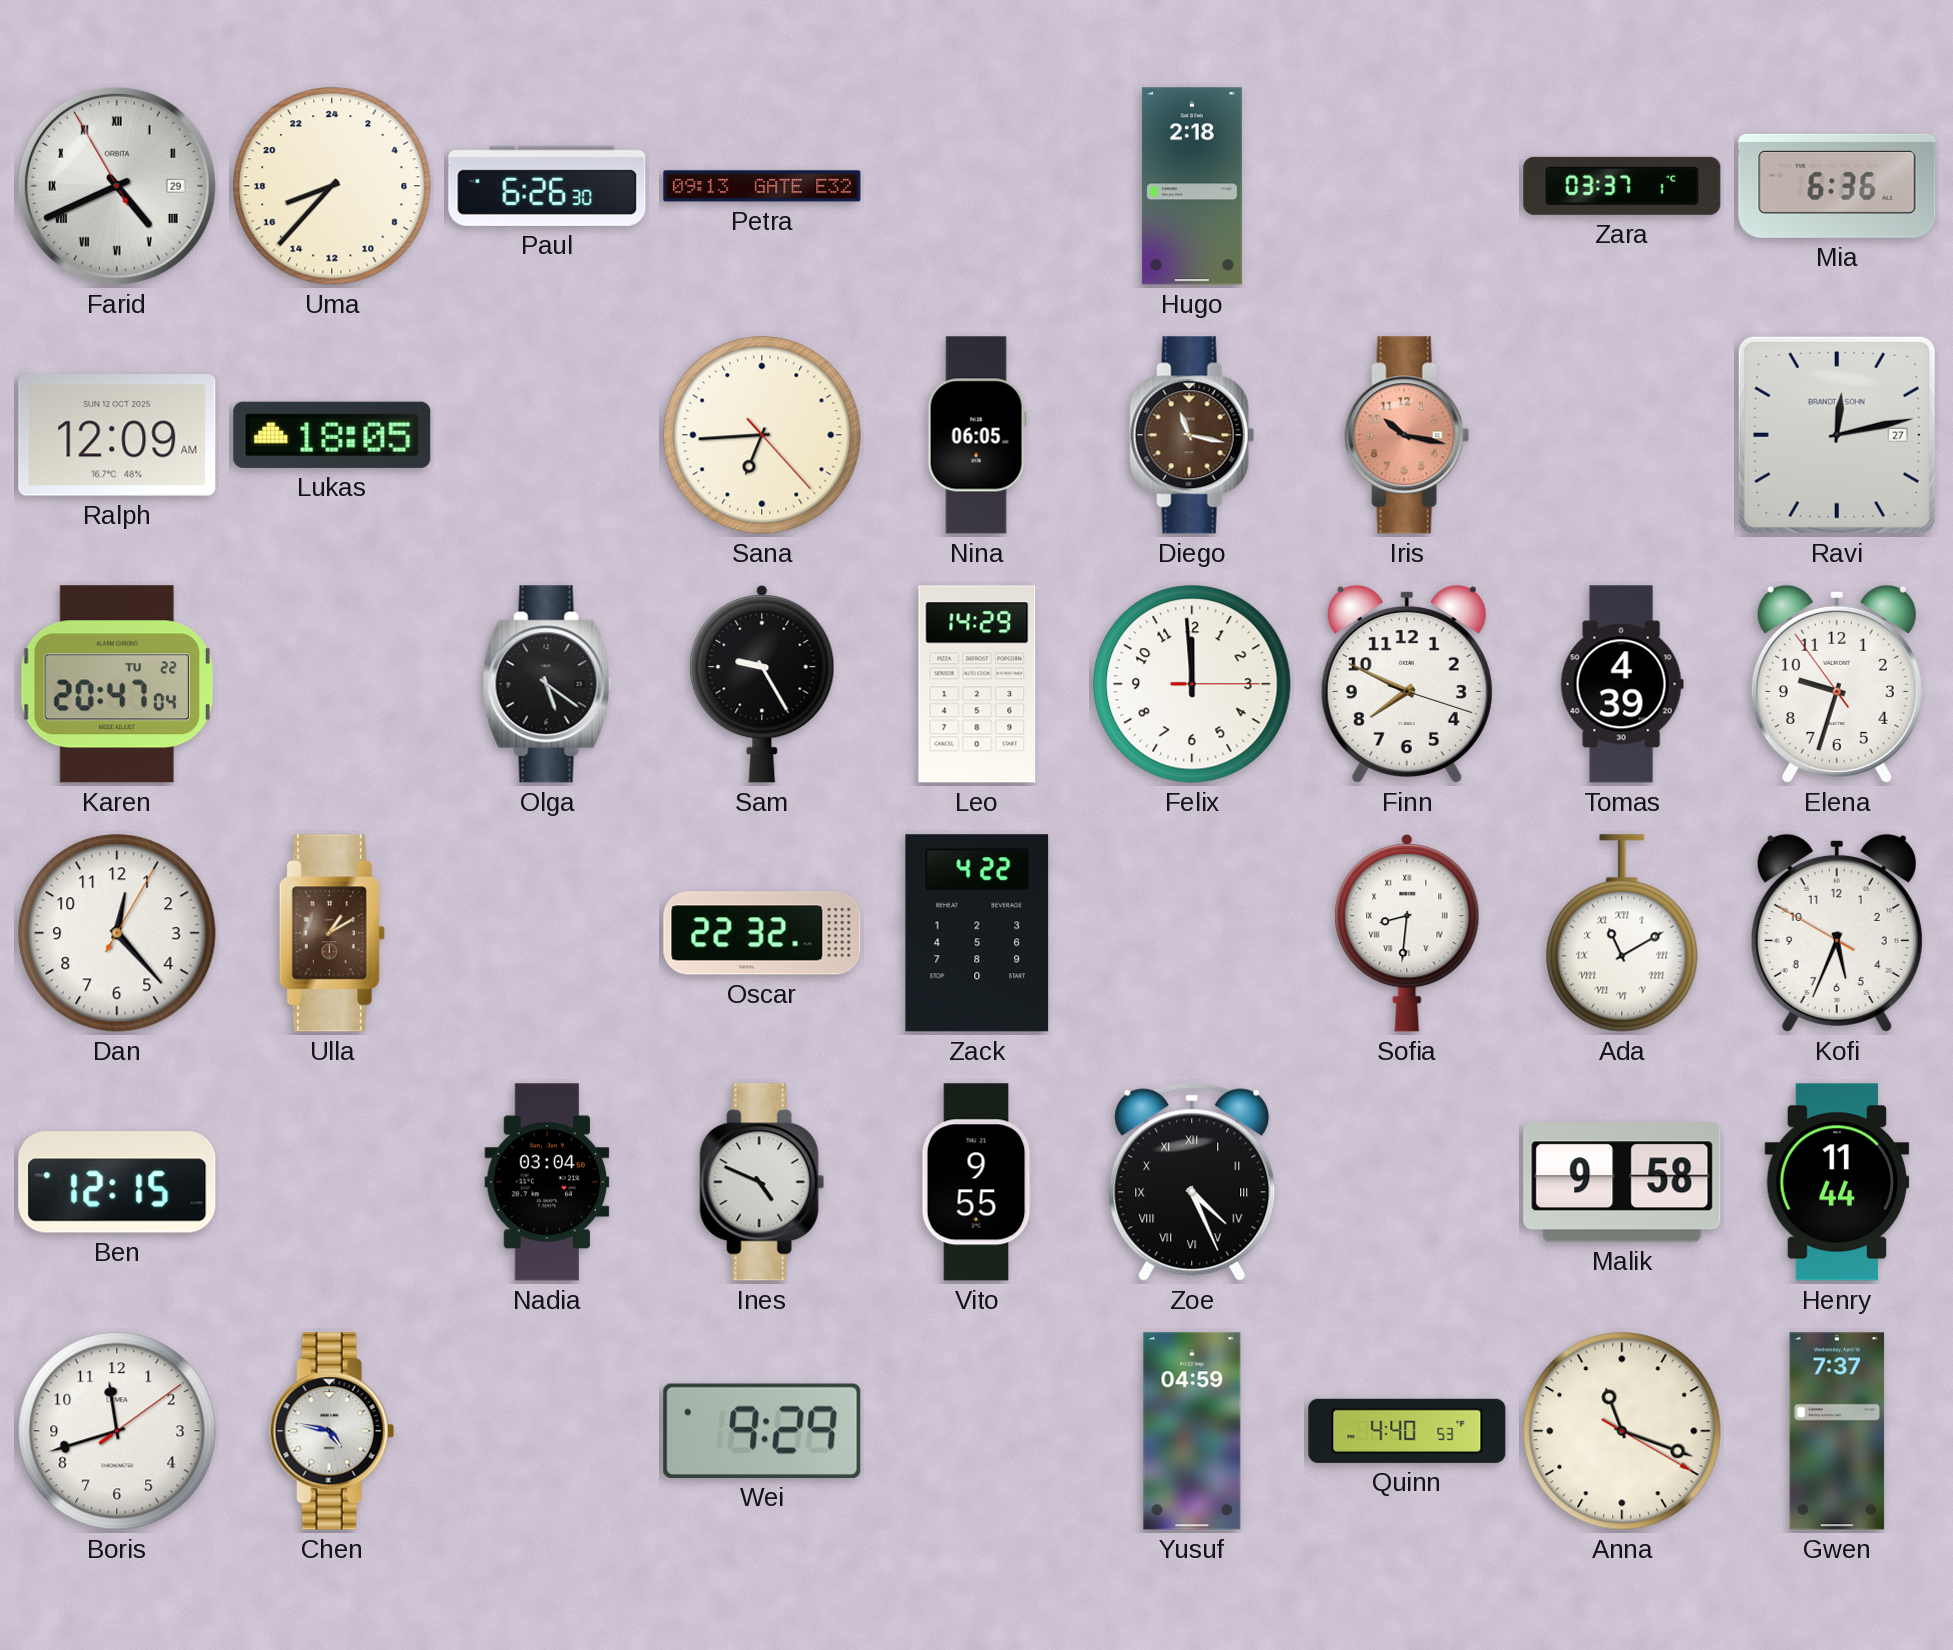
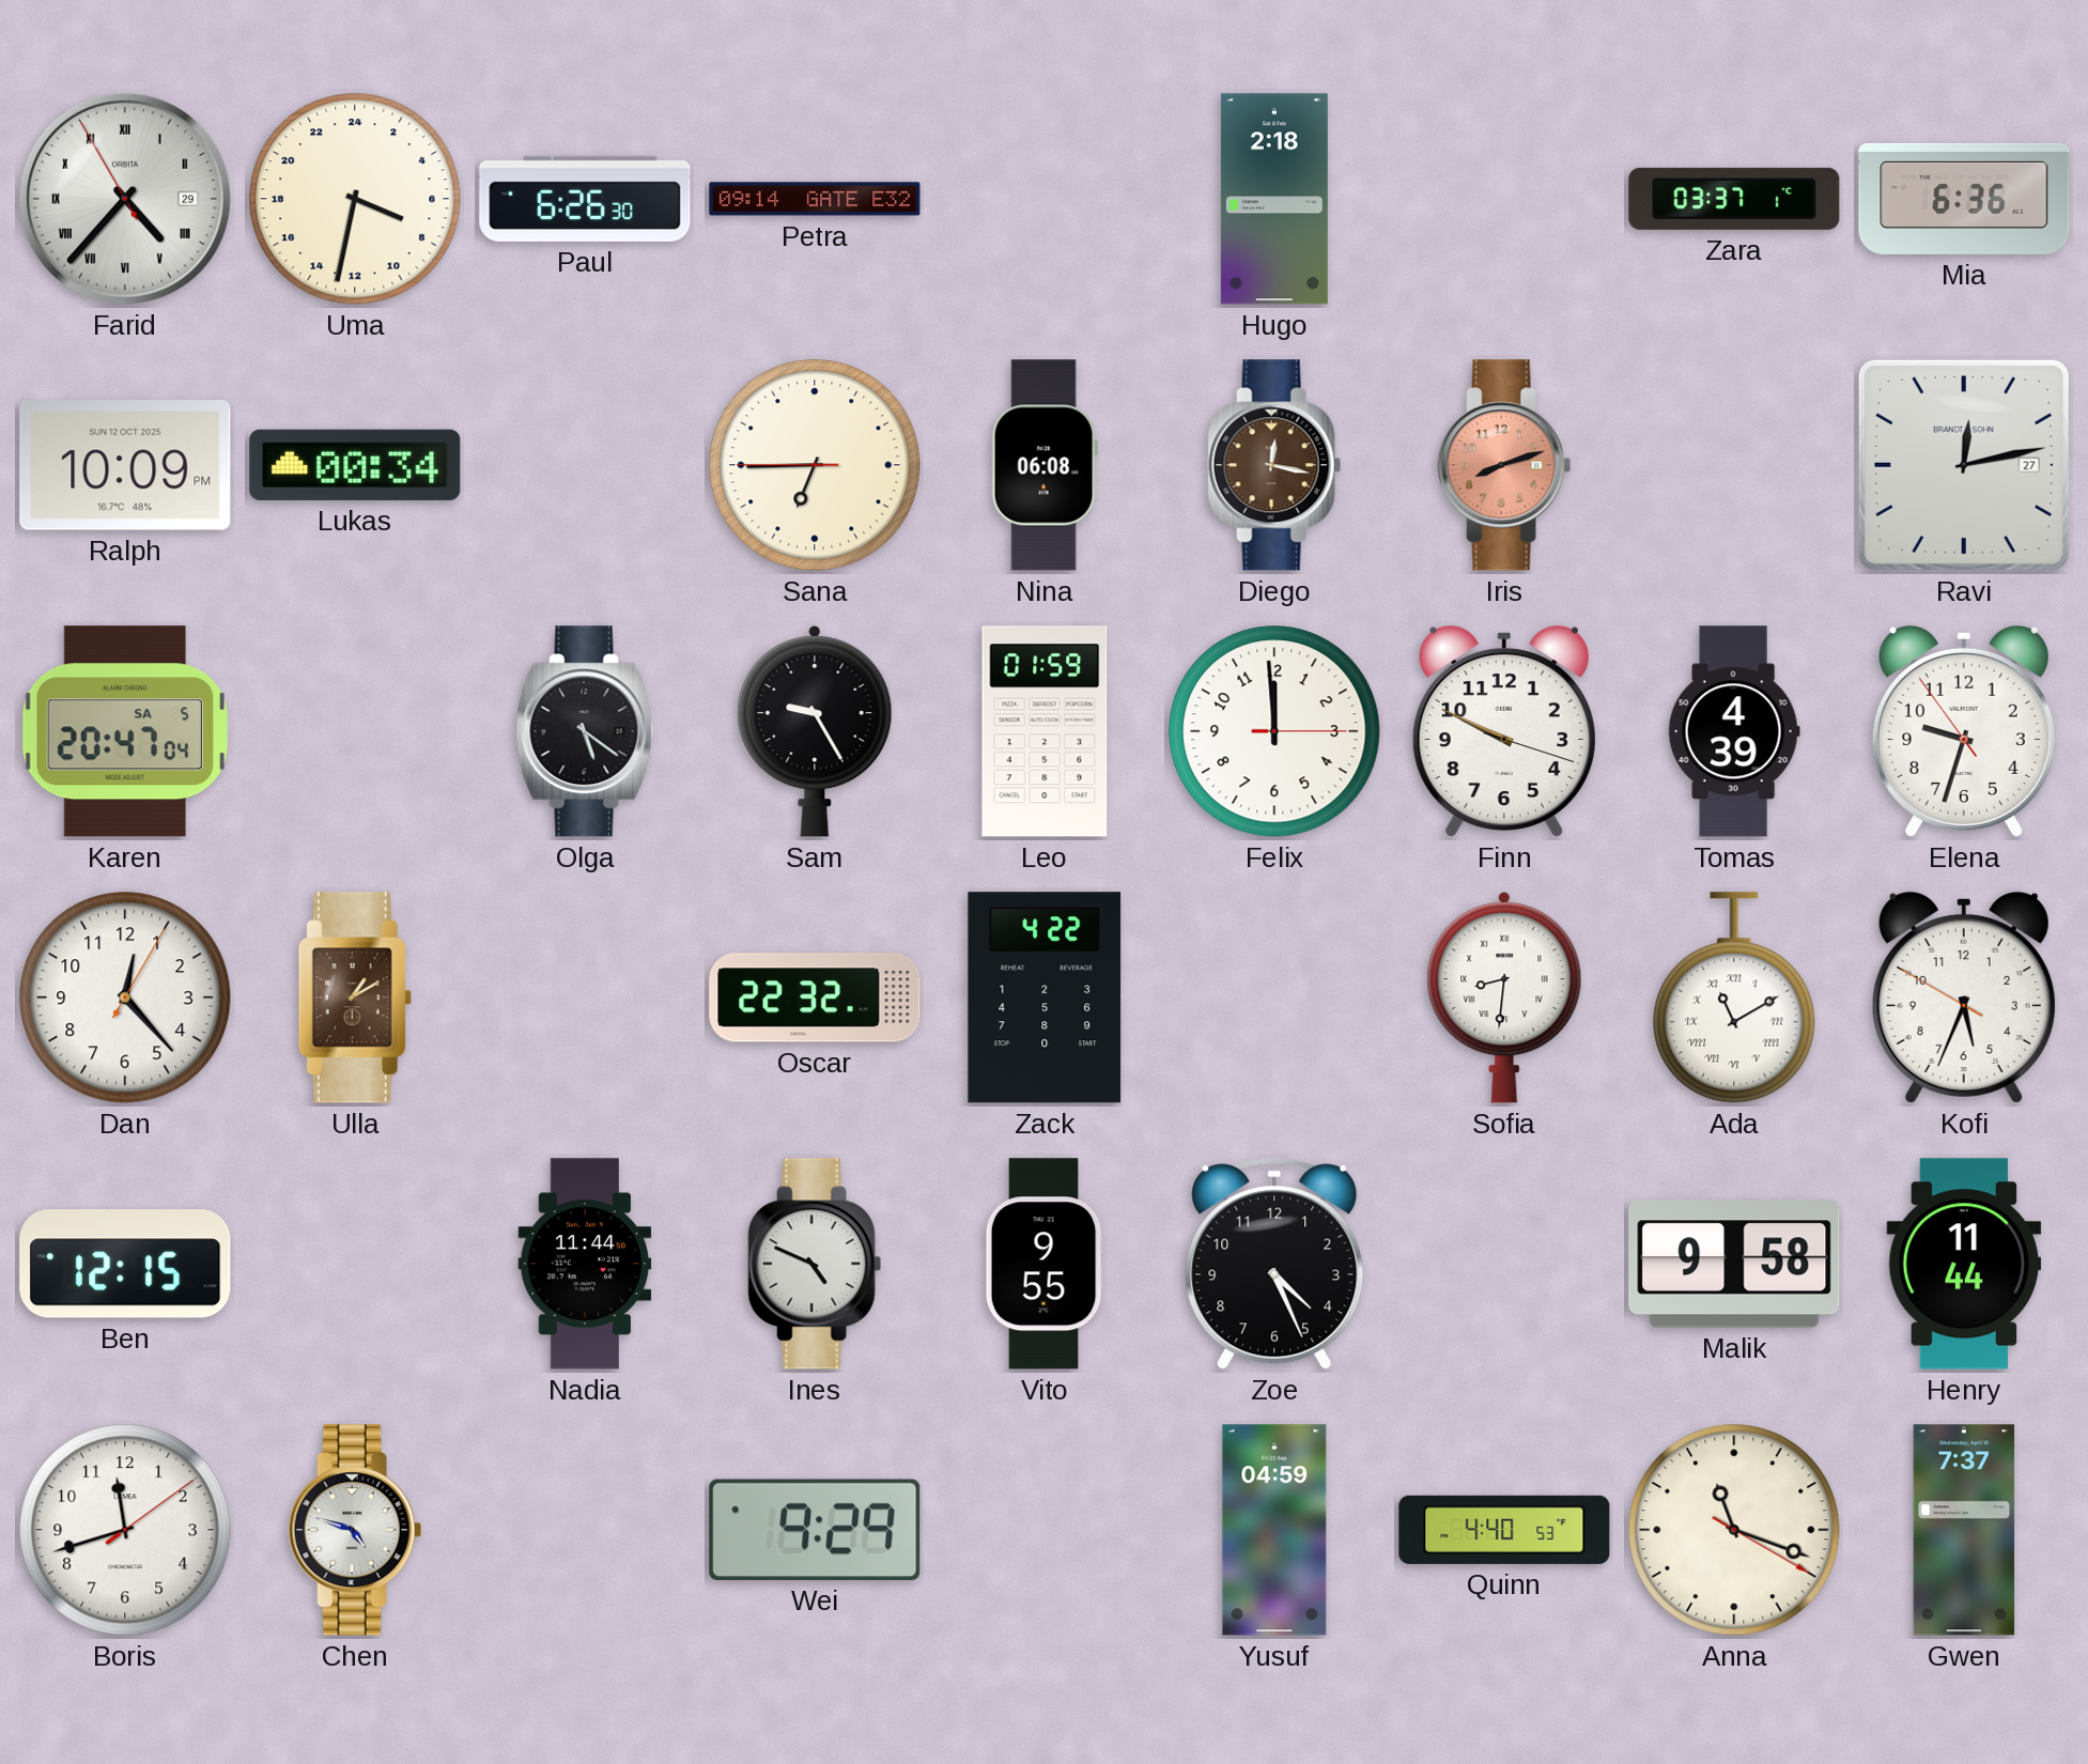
Farid: 4:40 -> 4:36
Uma: 16:37 -> 7:32
Petra: 09:13 -> 09:14
Ralph: 12:09 -> 10:09
Lukas: 18:05 -> 00:34
Sana: 6:44:23 -> 6:44:45
Nina: 06:05 -> 06:08
Diego: 11:17 -> 12:17
Iris: 10:17 -> 8:12
Karen date: TU 22 -> SA 5
Leo: 14:29 -> 01:59
Finn: 7:49 -> 9:49
Nadia: 03:04 -> 11:44
Zoe numerals: Roman -> Arabic
Chen: 4:47 -> 4:48
